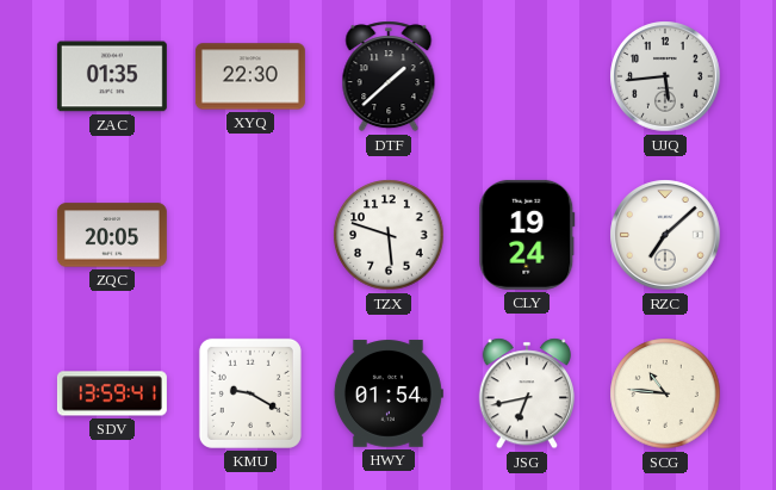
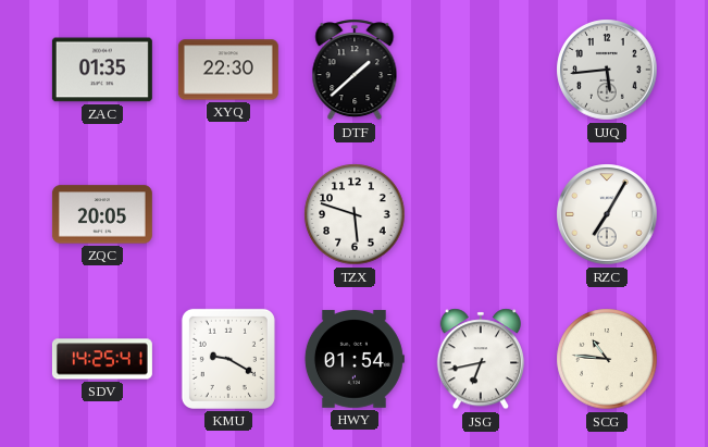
CLY: 19:24 -> none
RZC: 7:08 -> 7:05
SDV: 13:59 -> 14:25
